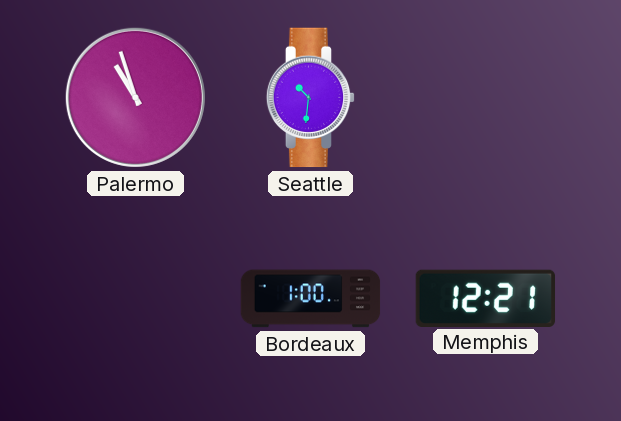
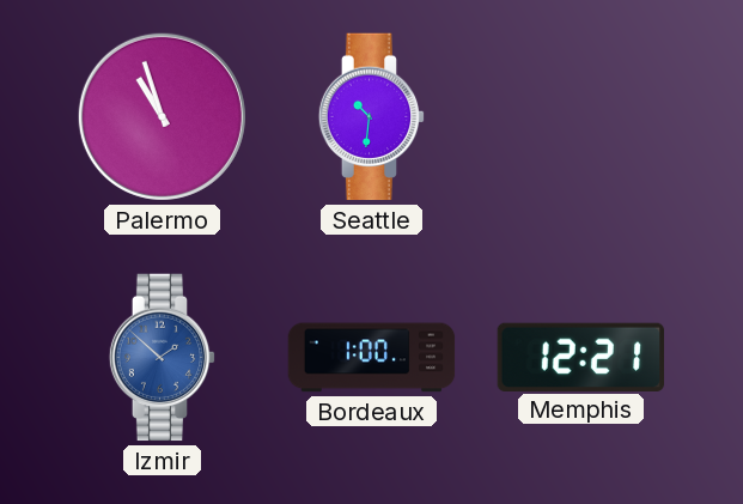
Izmir: none -> 1:52
